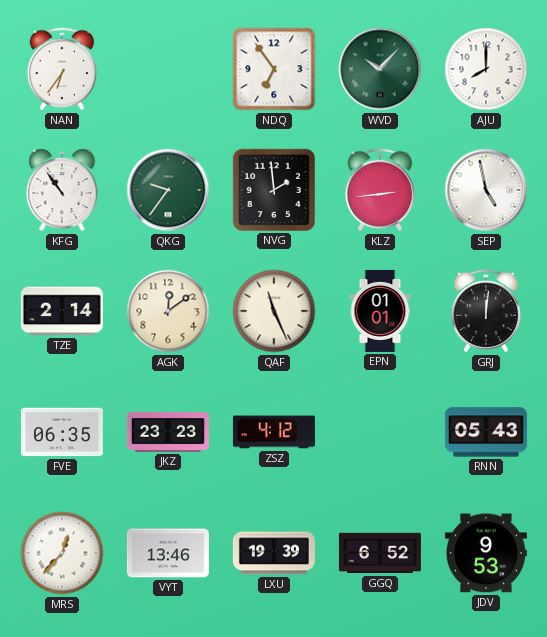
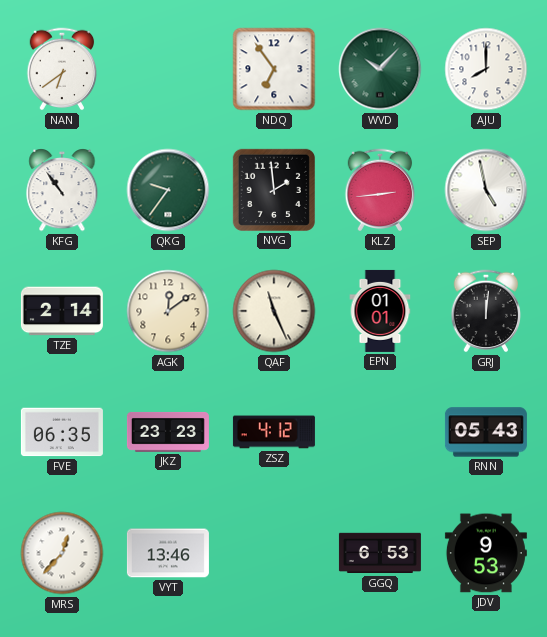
NAN: 6:36 -> 6:39
LXU: 19:39 -> none
GGQ: 6:52 -> 6:53
